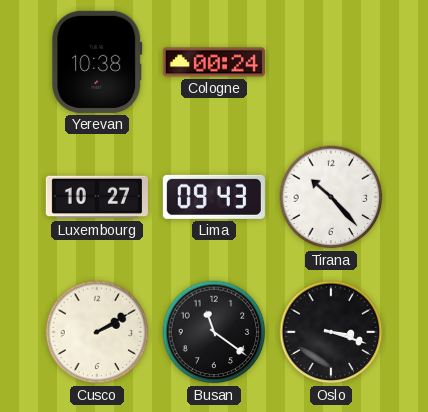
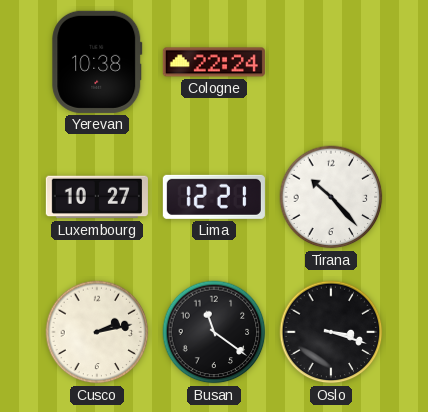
Cologne: 00:24 -> 22:24
Lima: 09:43 -> 12:21
Cusco: 2:10 -> 2:13
